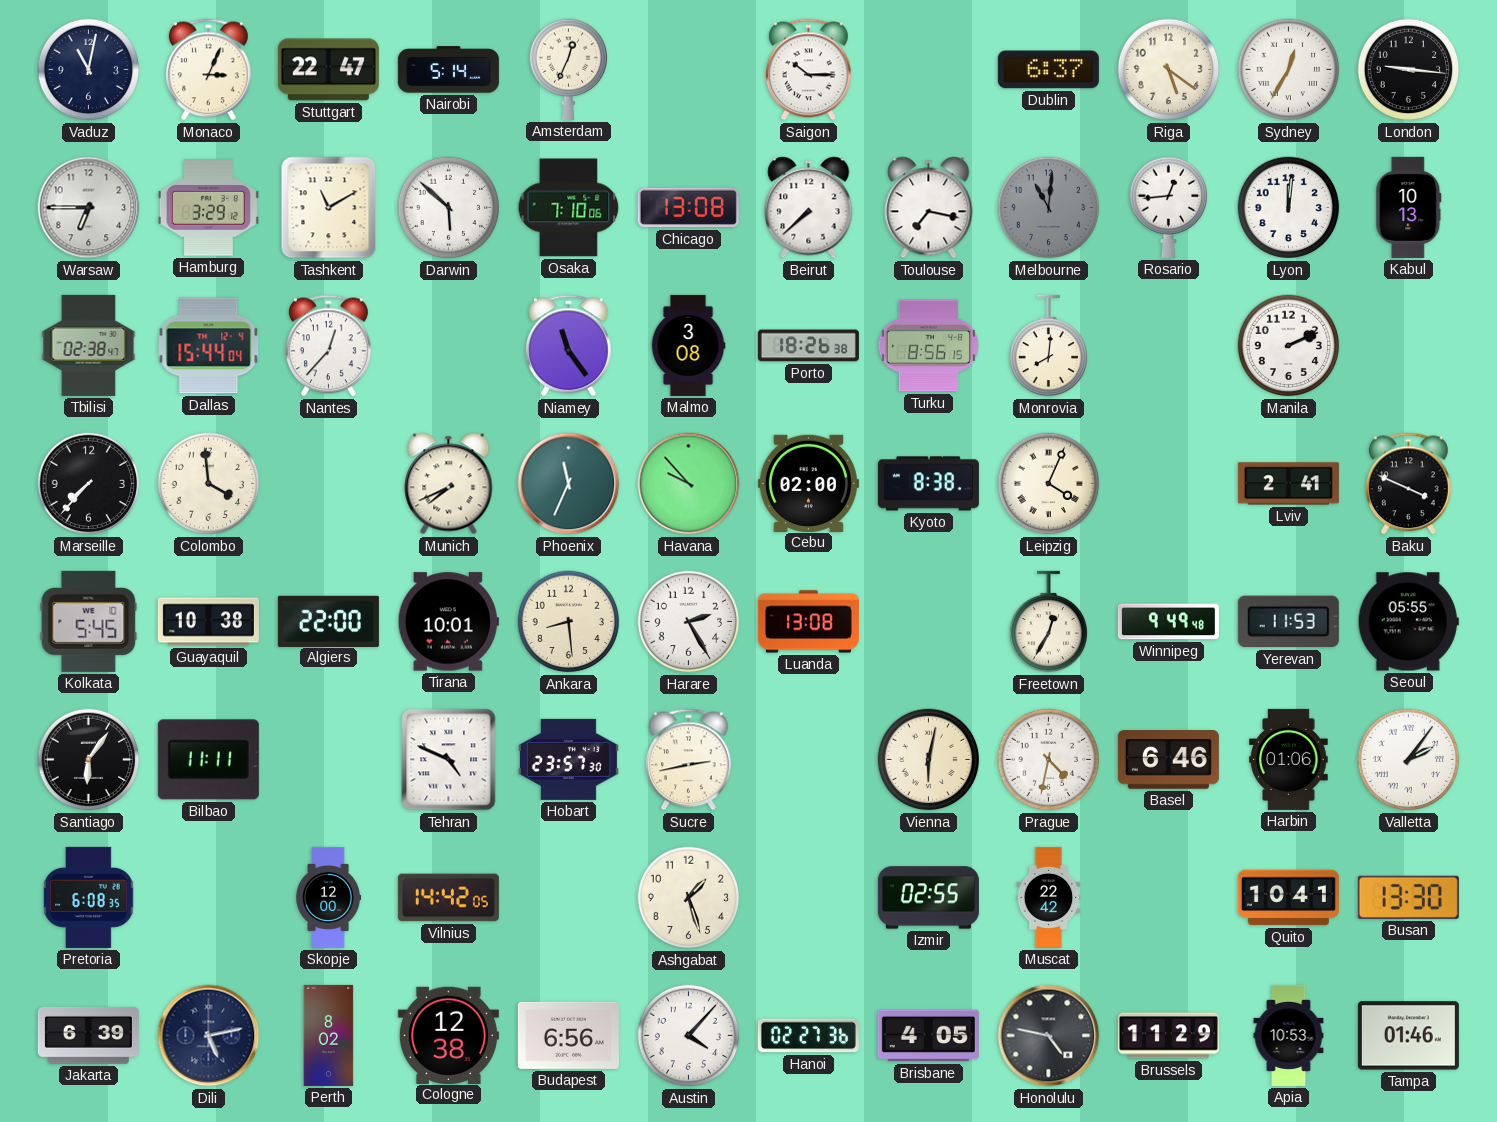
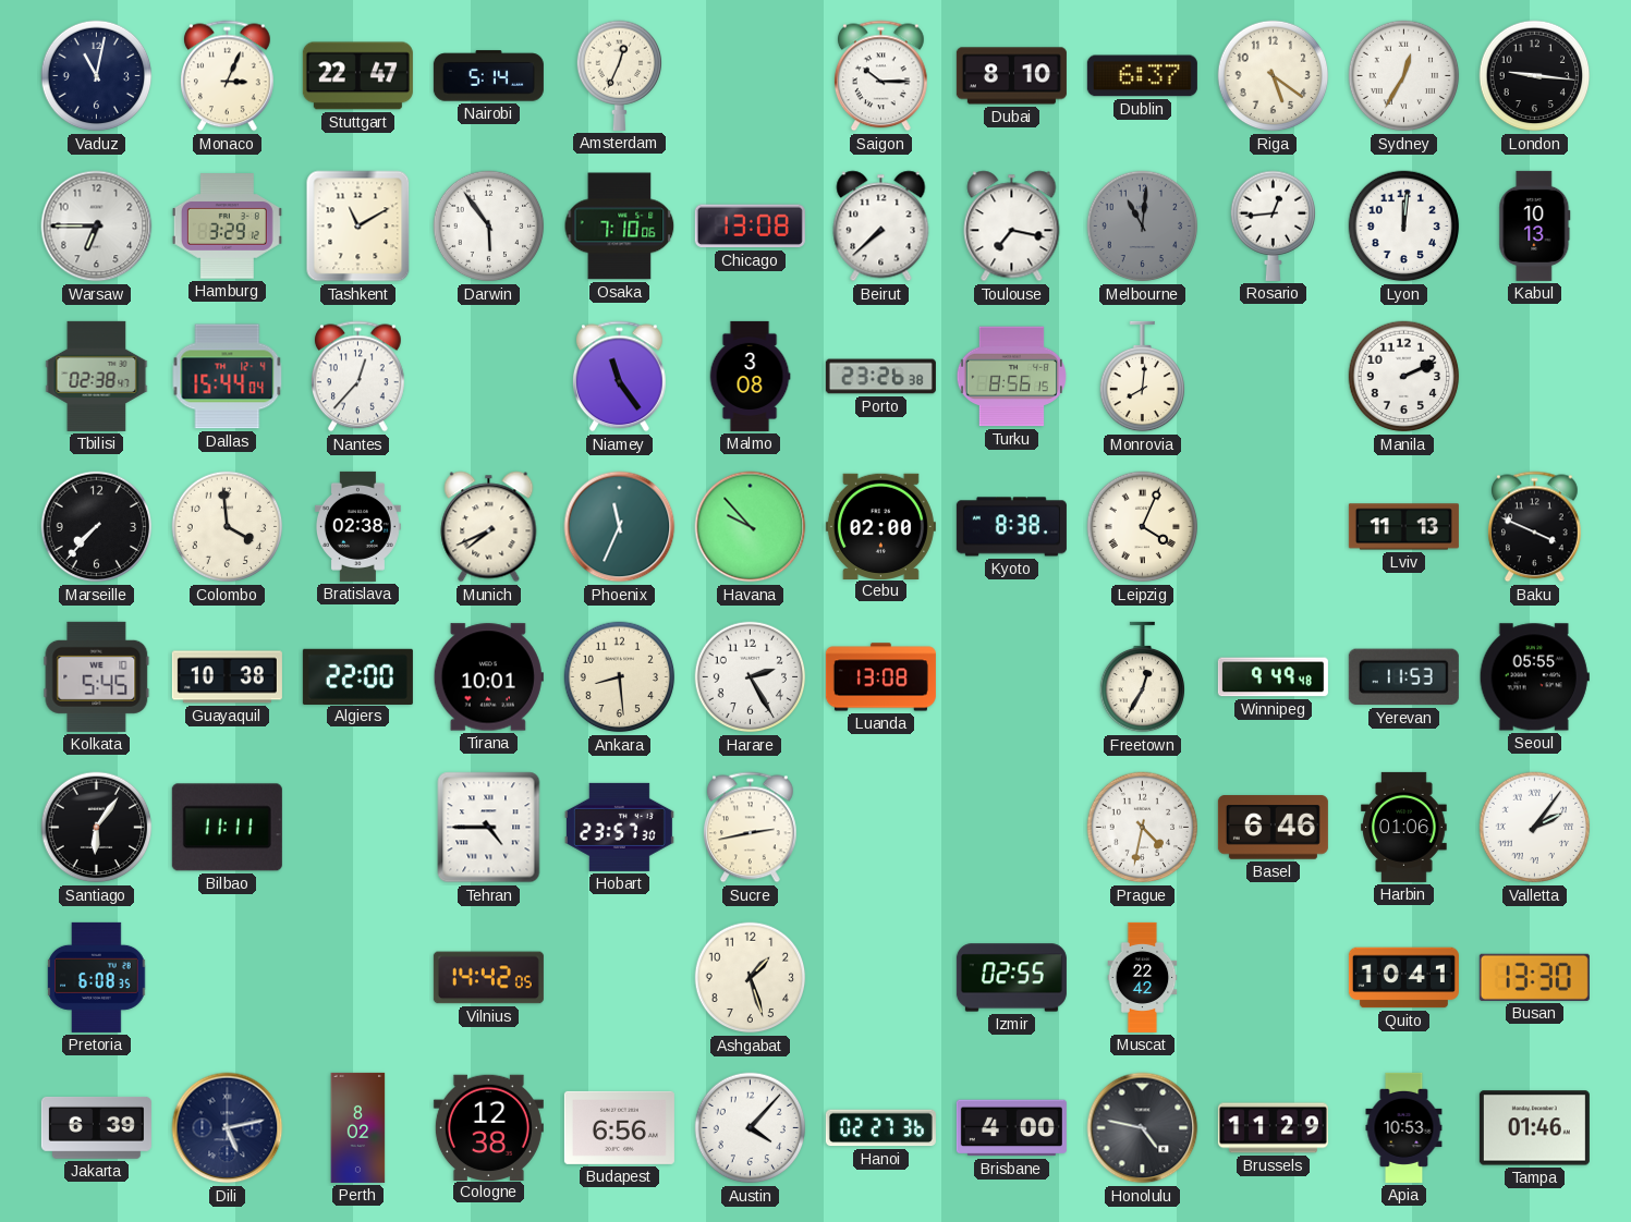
Dubai: none -> 8:10
Darwin: 5:52 -> 5:54
Porto: 18:26 -> 23:26
Bratislava: none -> 02:38
Lviv: 2:41 -> 11:13
Tehran: 4:49 -> 4:45
Vienna: 6:02 -> none
Skopje: 12:00 -> none
Brisbane: 4:05 -> 4:00
